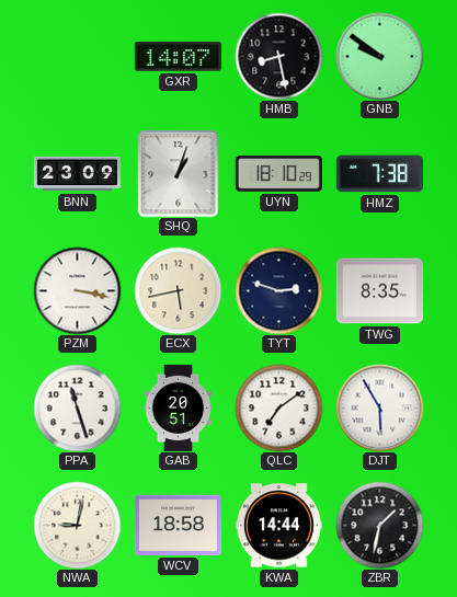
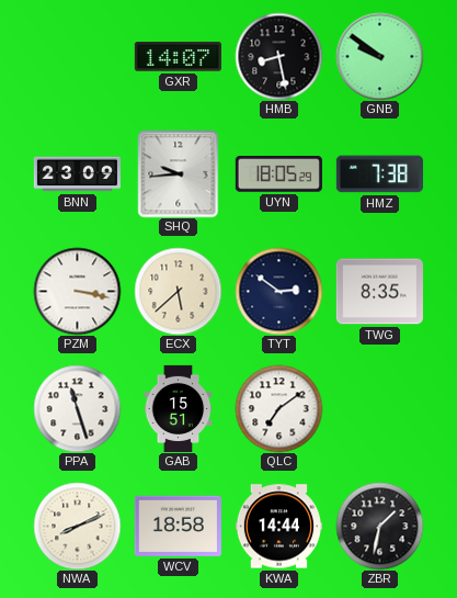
SHQ: 1:03 -> 9:44
UYN: 18:10 -> 18:05
ECX: 5:43 -> 5:38
TYT: 2:48 -> 2:51
GAB: 20:51 -> 15:51
DJT: 5:55 -> none
NWA: 9:02 -> 8:11
